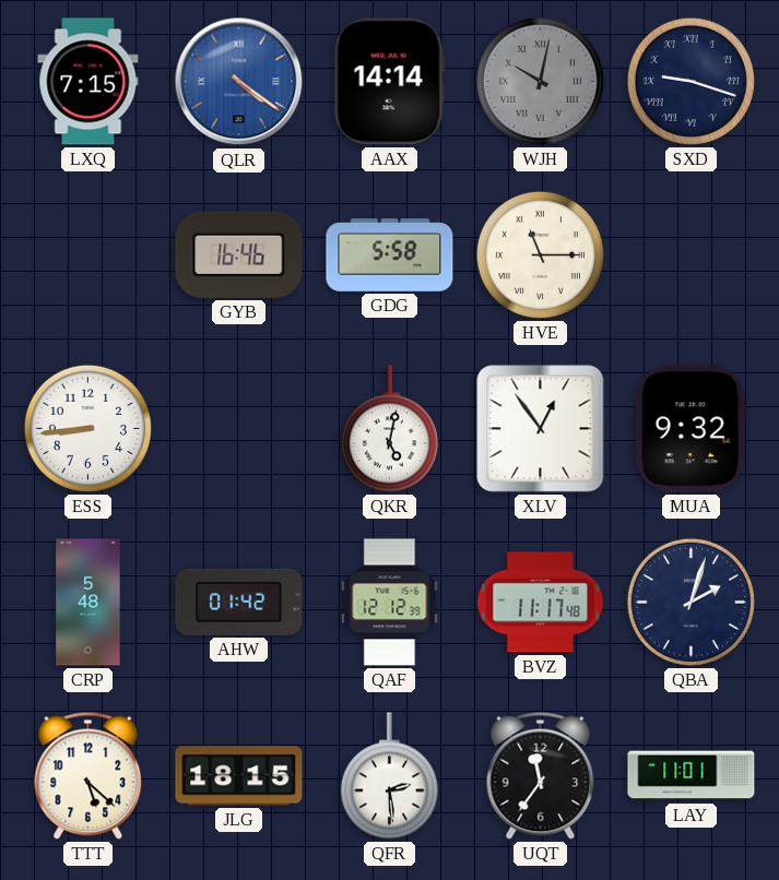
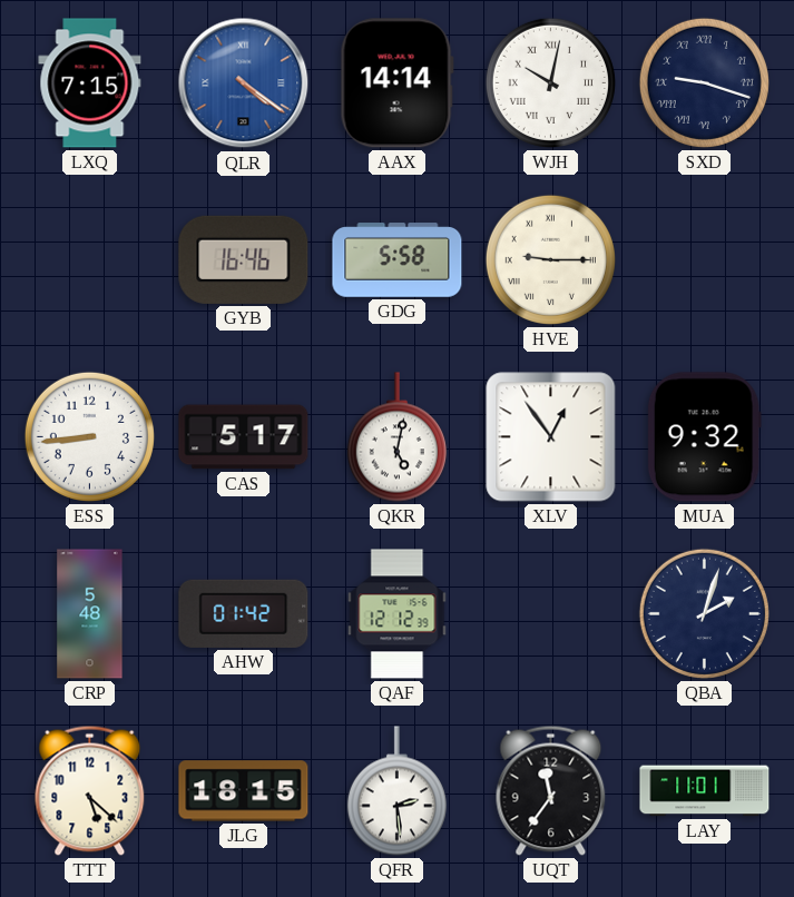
WJH dial: grey -> white
HVE: 11:15 -> 9:15
CAS: none -> 5:17
BVZ: 11:17 -> none
